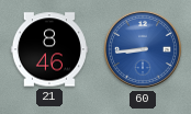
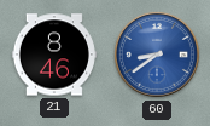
60: 8:44 -> 8:39
